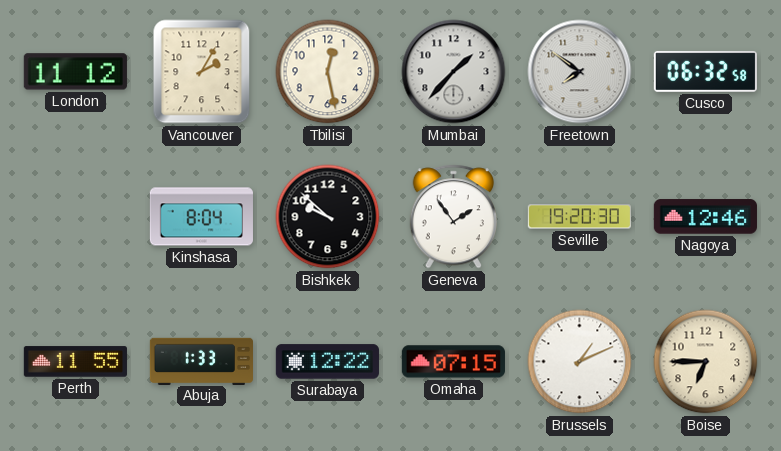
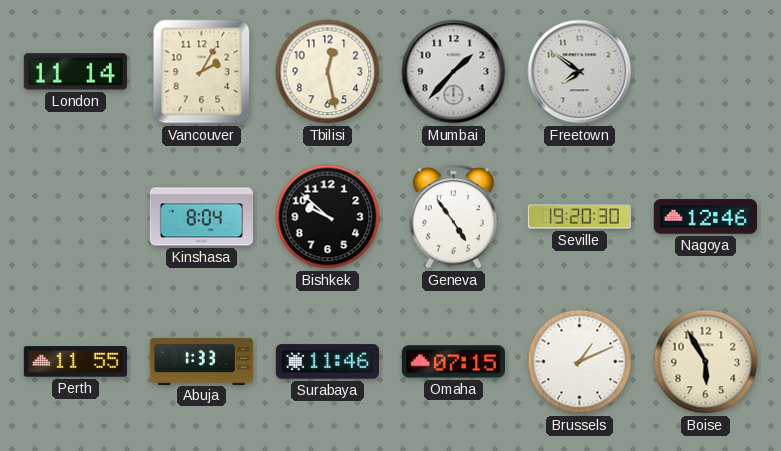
London: 11:12 -> 11:14
Cusco: 06:32 -> none
Geneva: 1:54 -> 4:54
Surabaya: 12:22 -> 11:46
Boise: 6:45 -> 5:55
